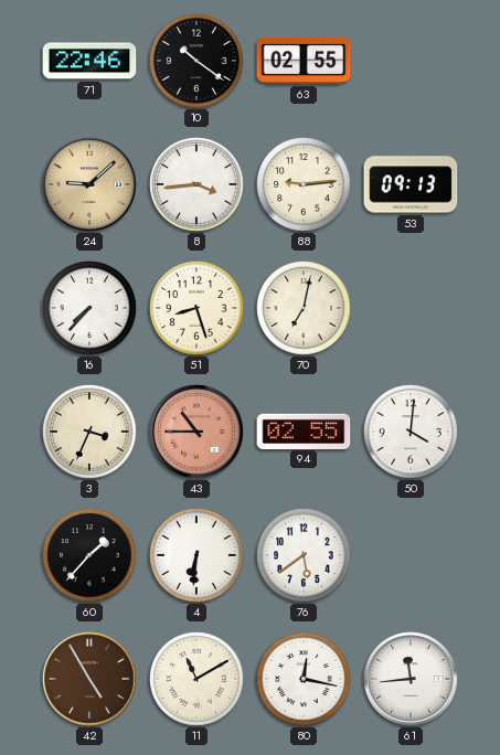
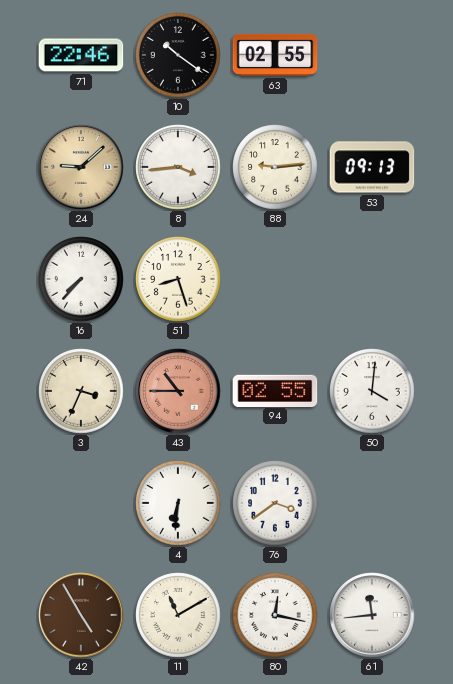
70: 7:02 -> none
60: 1:37 -> none
76: 5:39 -> 3:39
